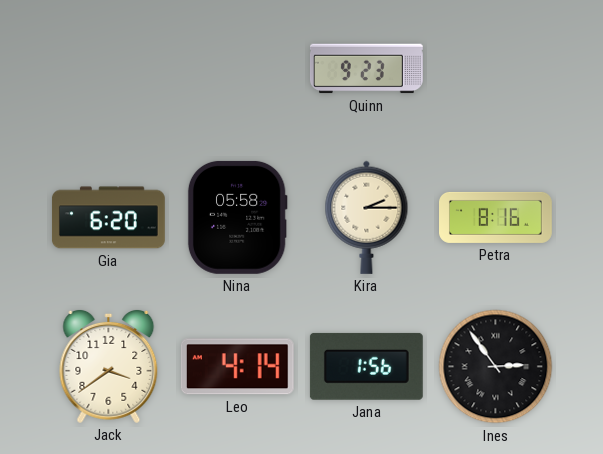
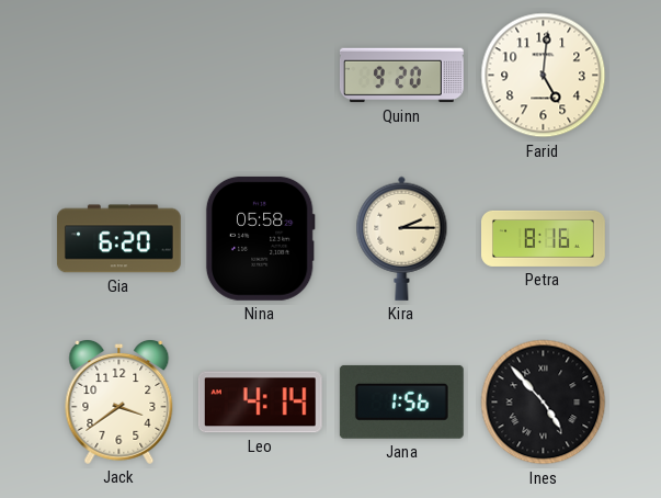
Quinn: 9:23 -> 9:20
Farid: none -> 5:01
Ines: 2:54 -> 4:53
